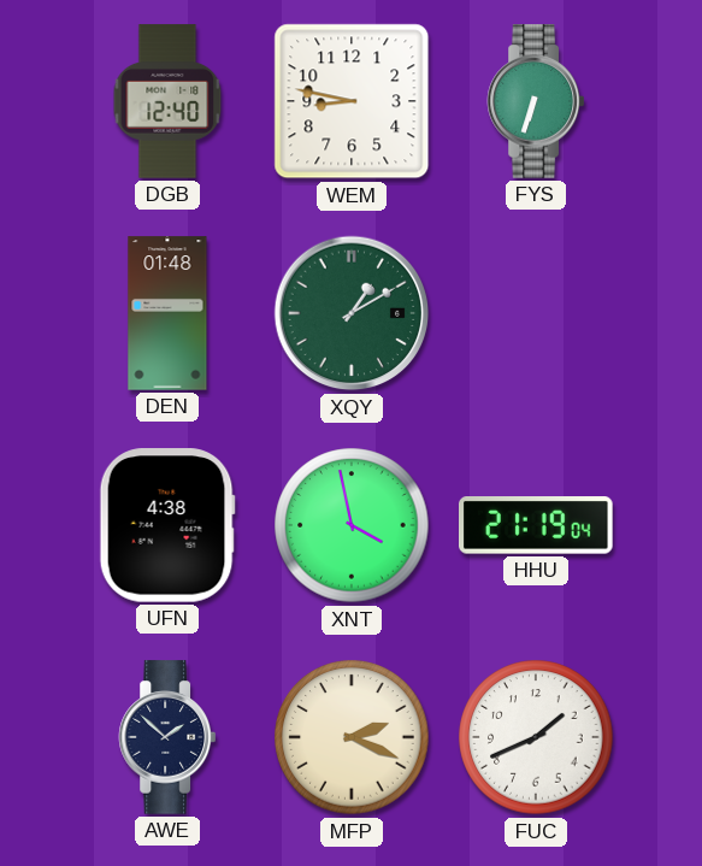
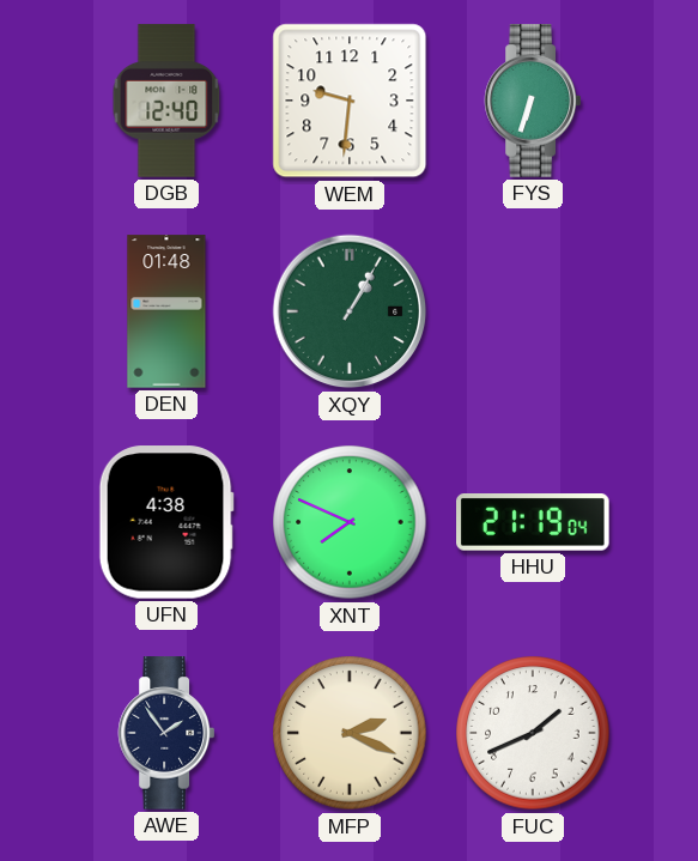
WEM: 8:47 -> 9:31
XQY: 1:10 -> 1:05
XNT: 3:58 -> 7:49
AWE: 1:52 -> 1:54
